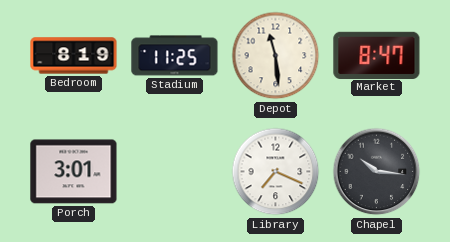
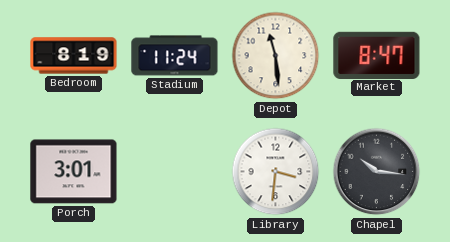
Stadium: 11:25 -> 11:24
Library: 7:19 -> 3:31
